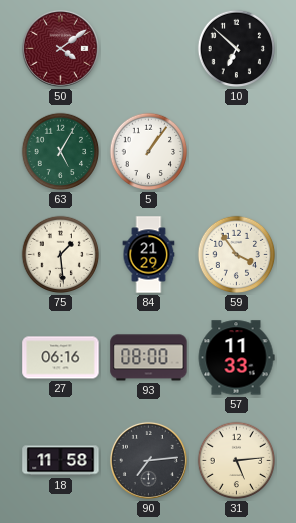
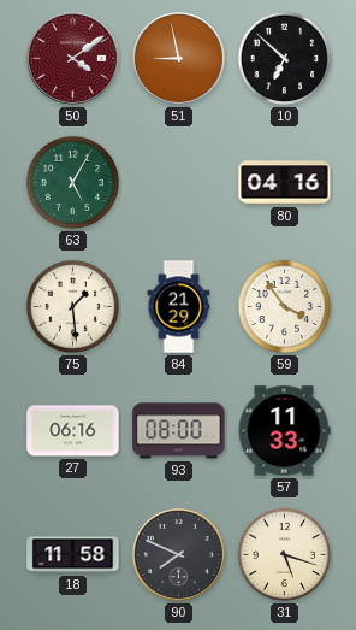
51: none -> 8:58
5: 1:06 -> none
80: none -> 04:16
90: 7:14 -> 7:49
31: 5:14 -> 5:18
